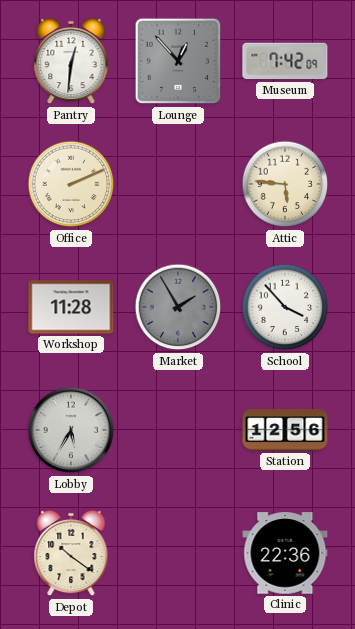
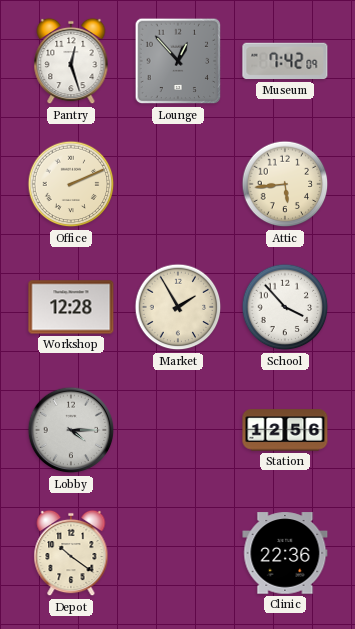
Pantry: 12:31 -> 12:27
Attic: 5:46 -> 5:44
Workshop: 11:28 -> 12:28
Market dial: grey -> cream
Lobby: 5:35 -> 4:15
